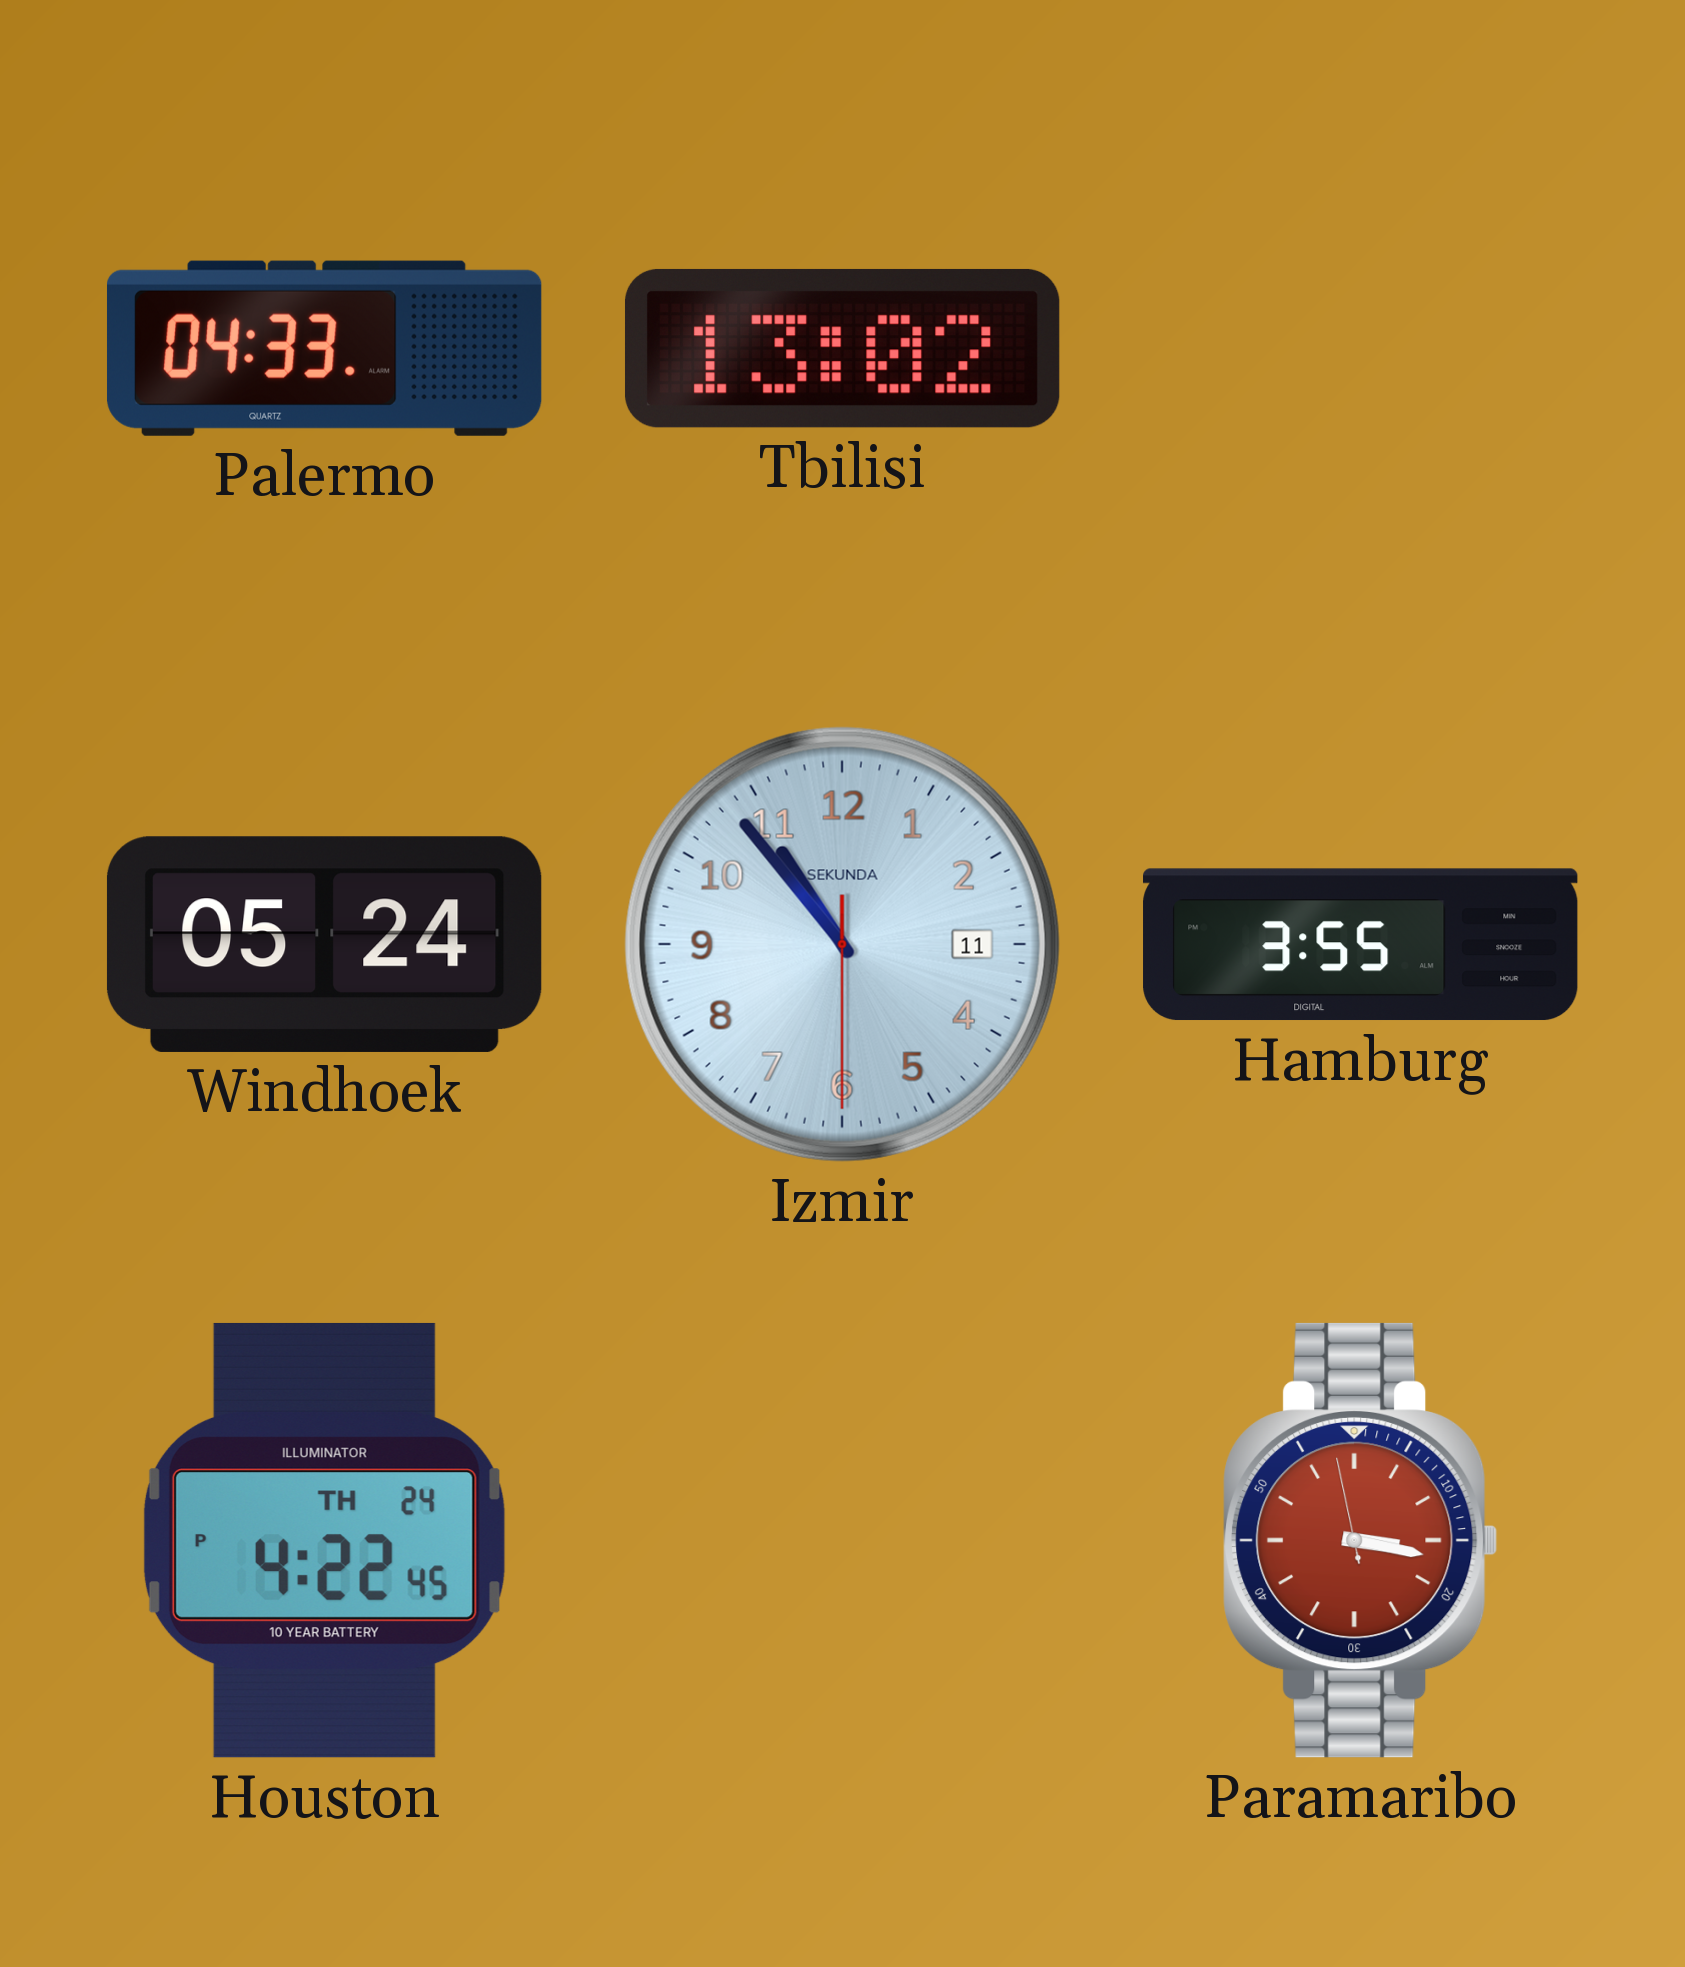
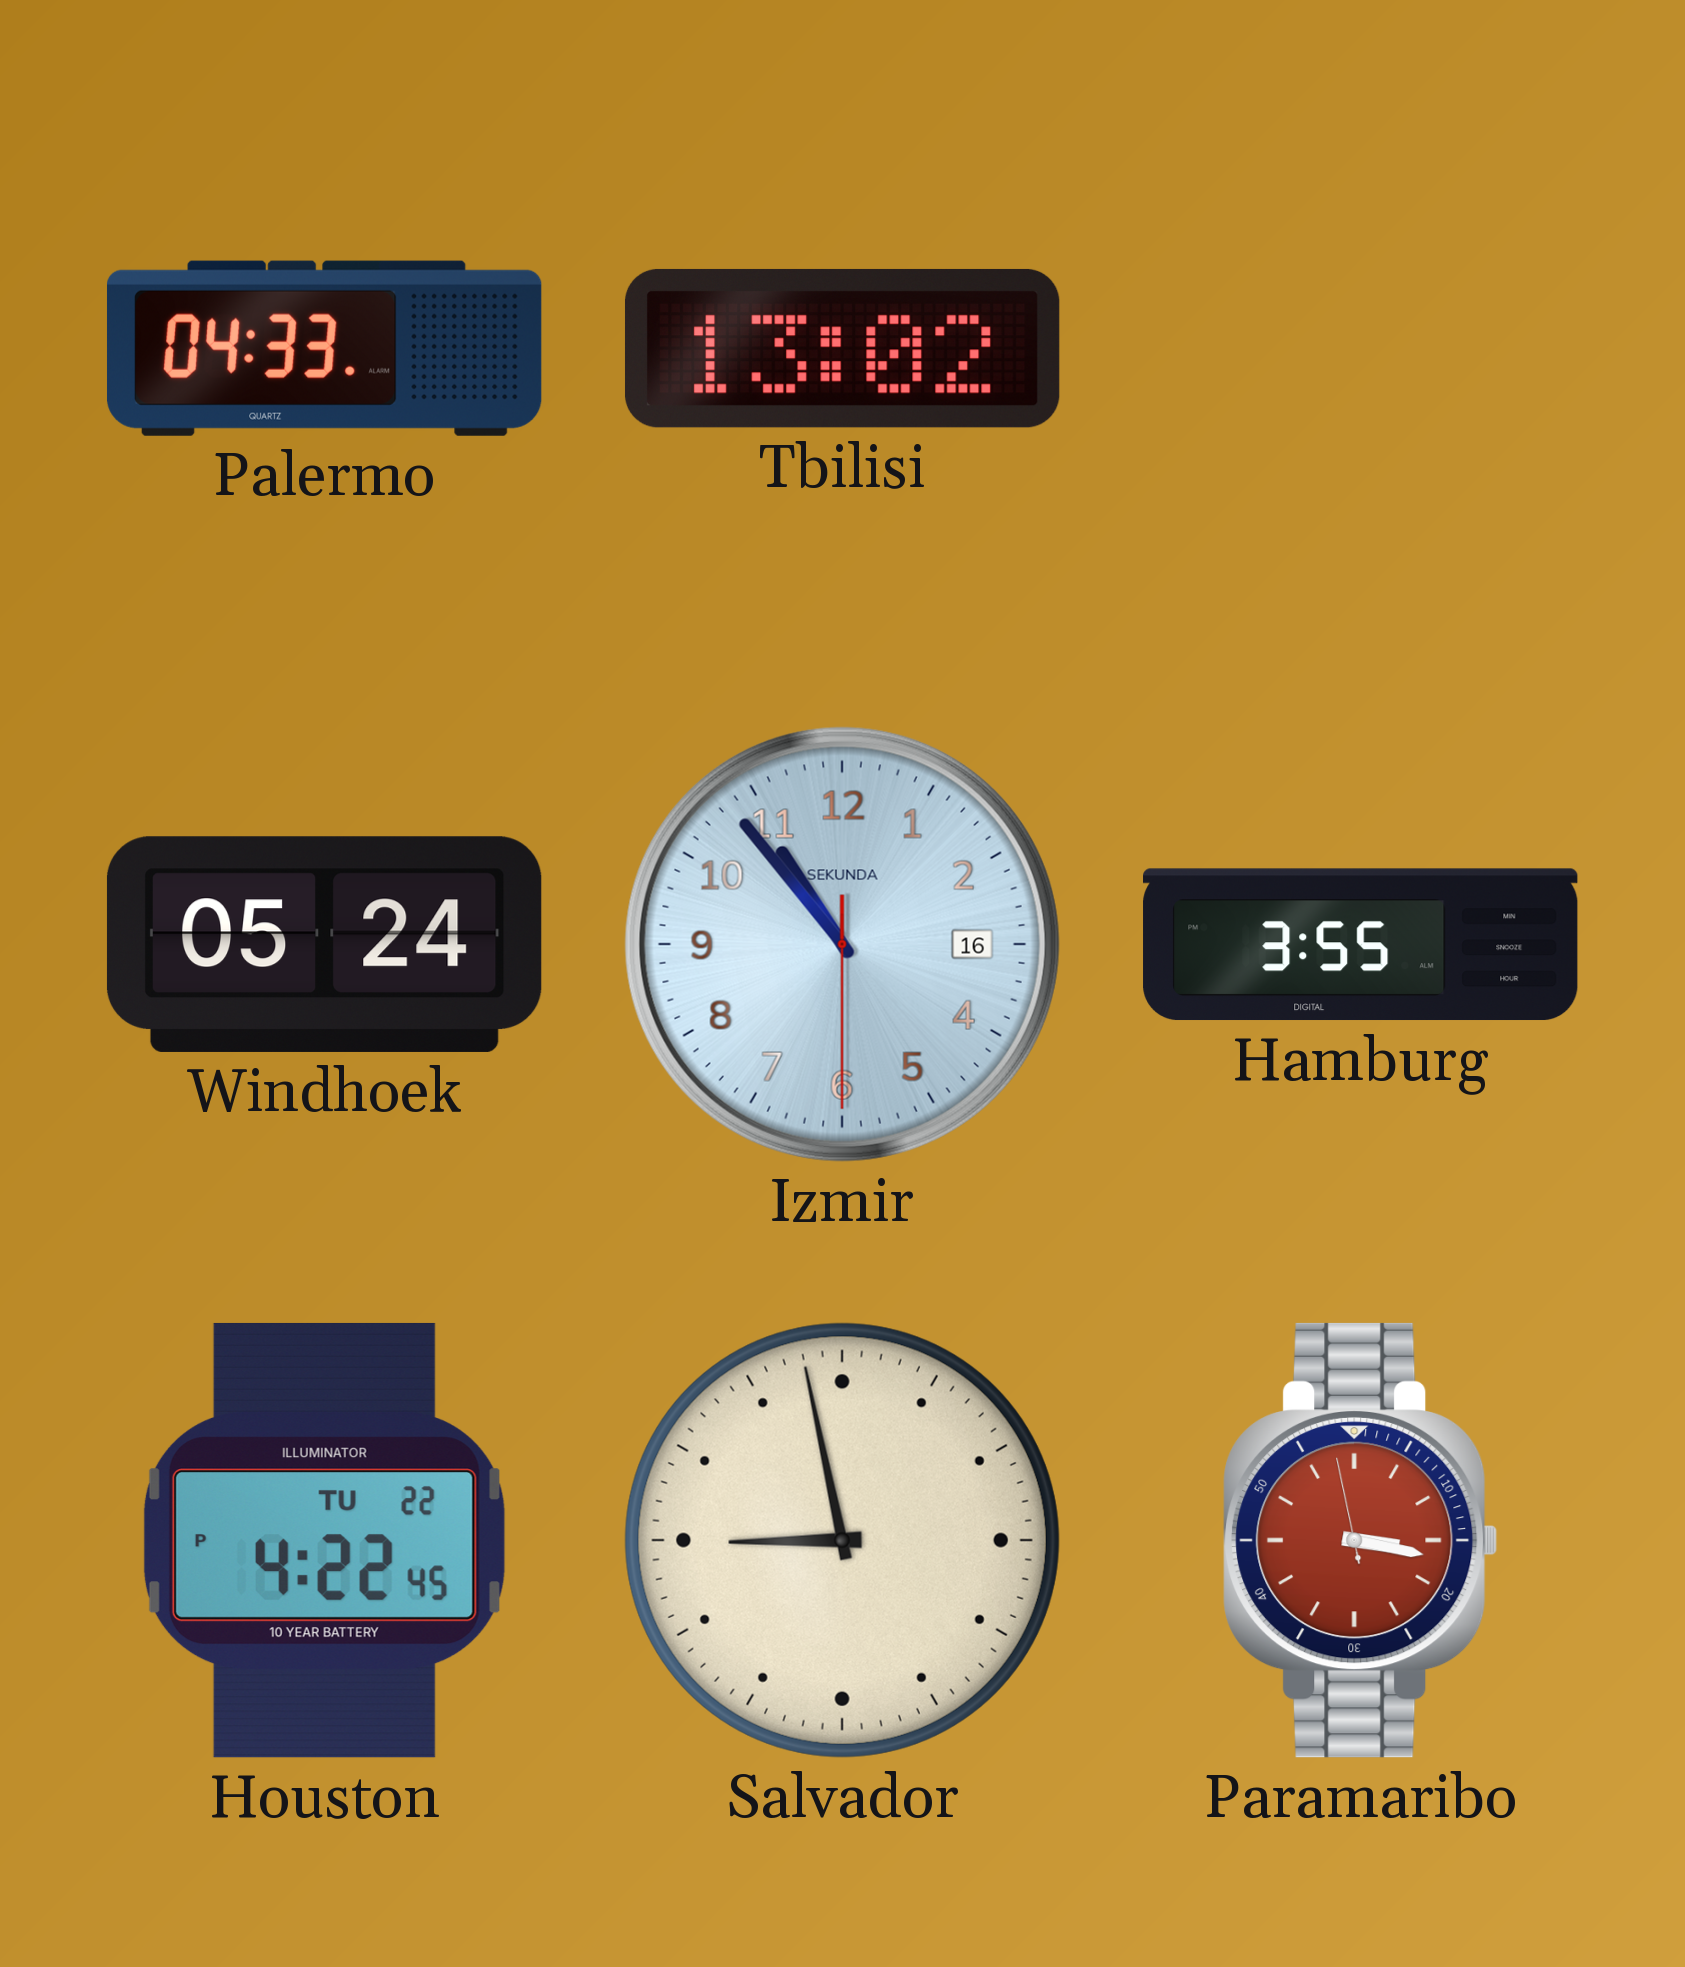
Izmir date: 11 -> 16
Houston date: TH 24 -> TU 22
Salvador: none -> 8:58
